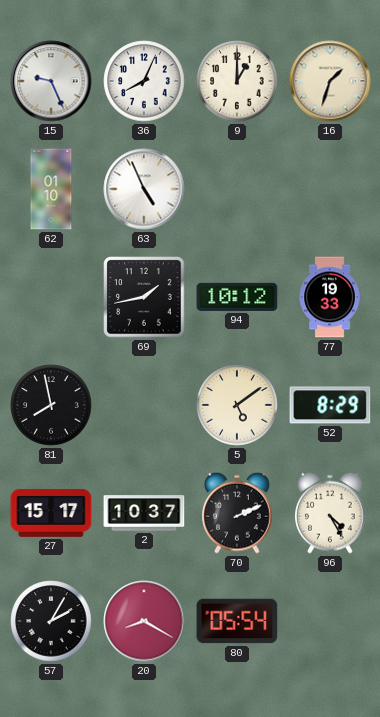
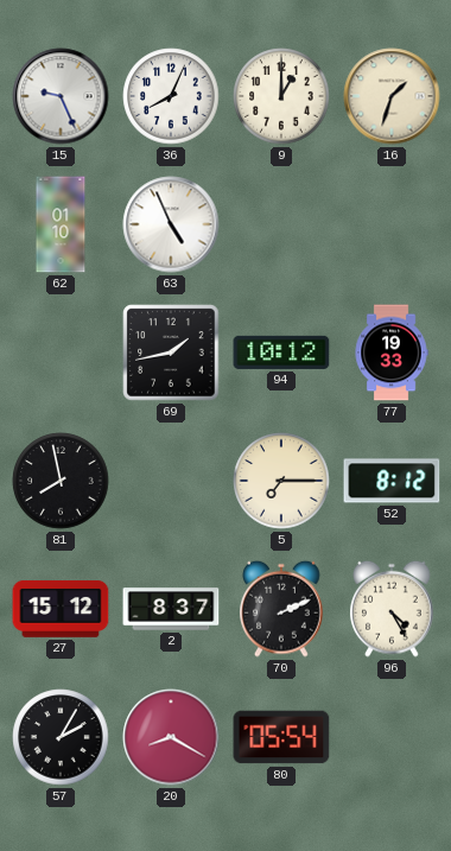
5: 5:09 -> 7:15
52: 8:29 -> 8:12
27: 15:17 -> 15:12
2: 10:37 -> 8:37
